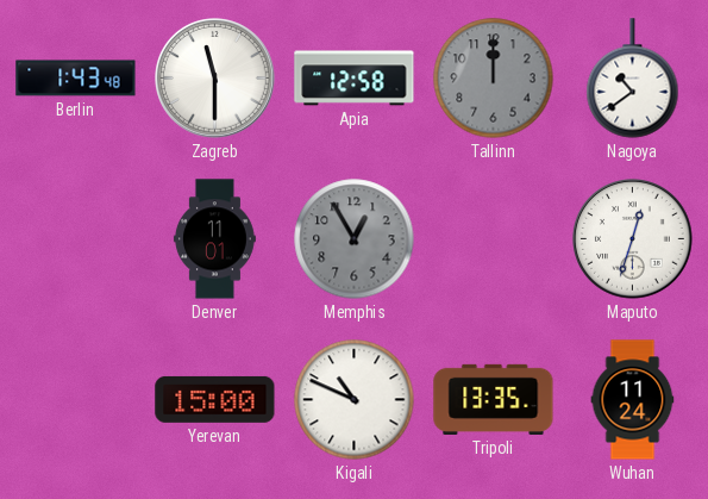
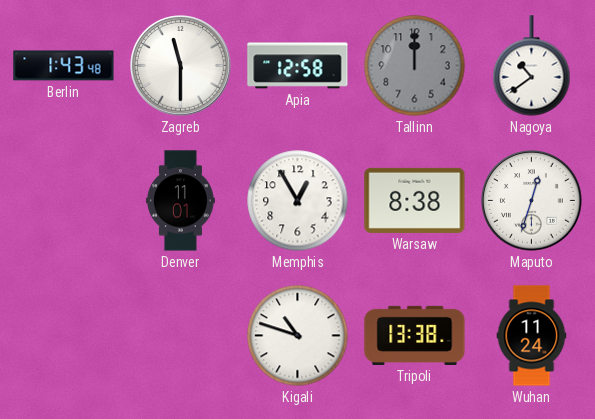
Memphis dial: grey -> white
Warsaw: none -> 8:38
Yerevan: 15:00 -> none
Kigali: 10:49 -> 10:48
Tripoli: 13:35 -> 13:38
